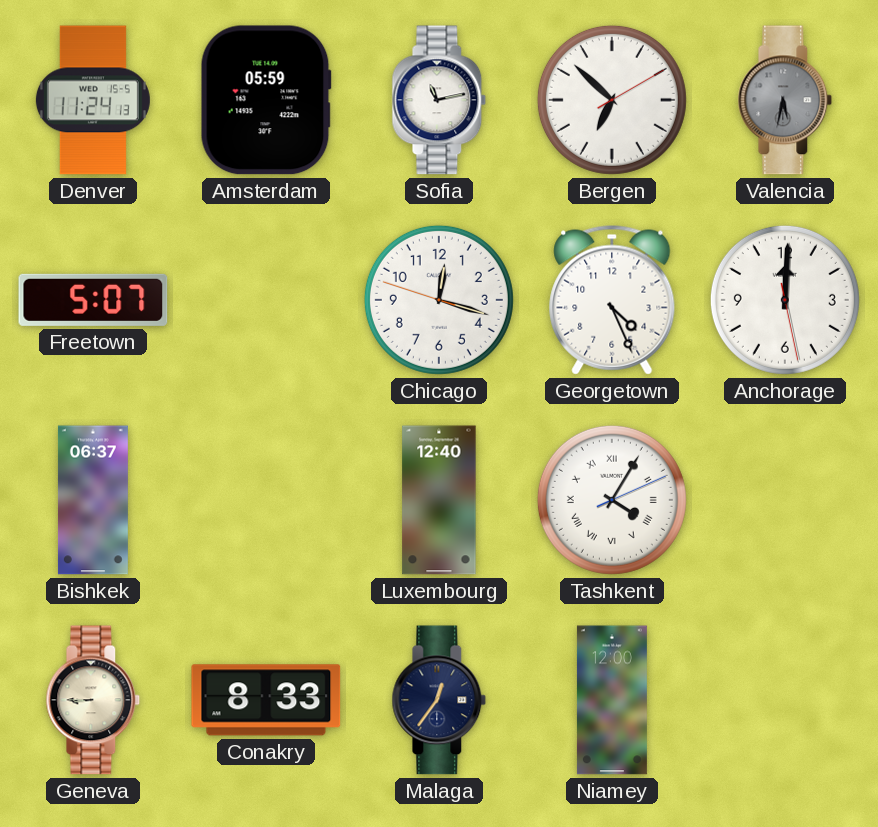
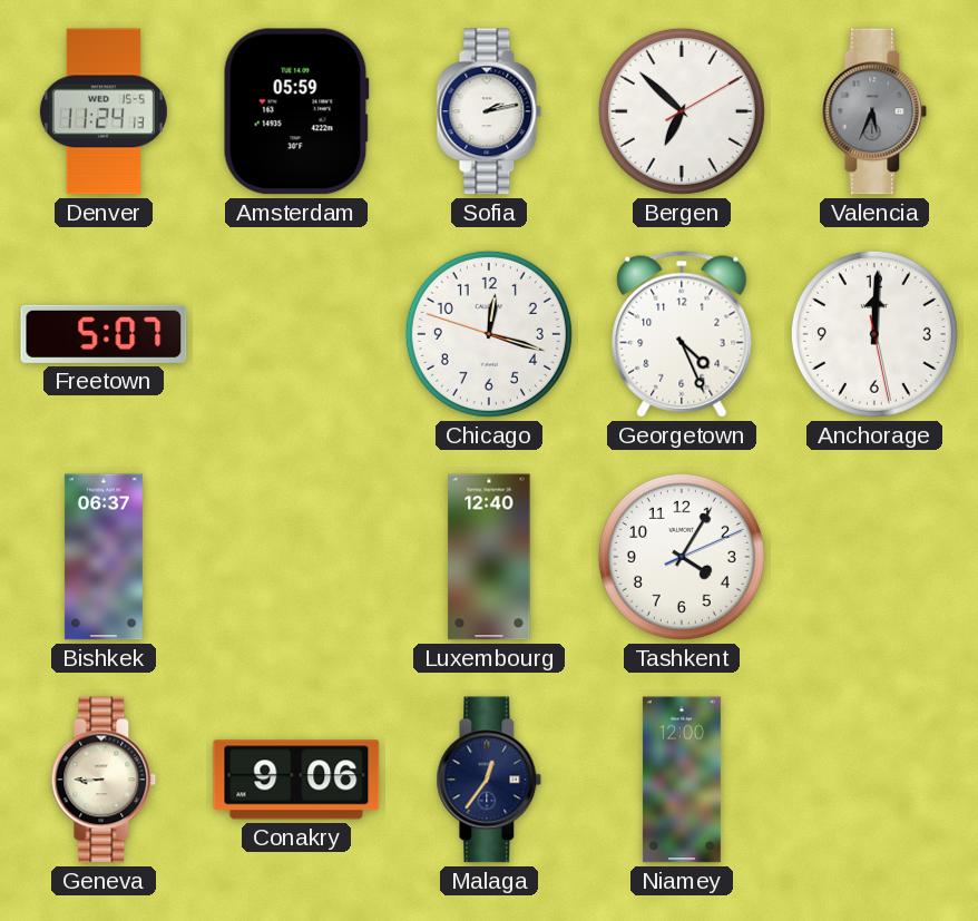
Sofia: 11:13 -> 2:13
Valencia: 5:32 -> 5:34
Tashkent numerals: Roman -> Arabic
Conakry: 8:33 -> 9:06
